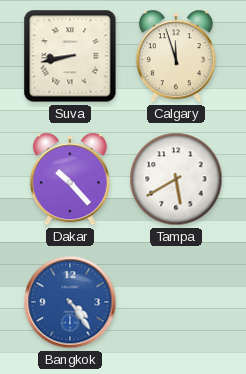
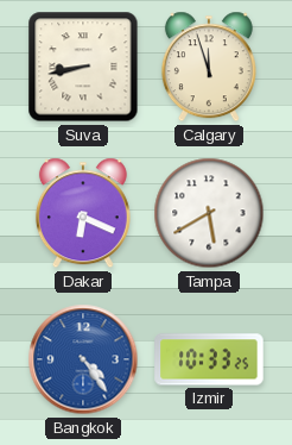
Dakar: 10:23 -> 6:19
Izmir: none -> 10:33
